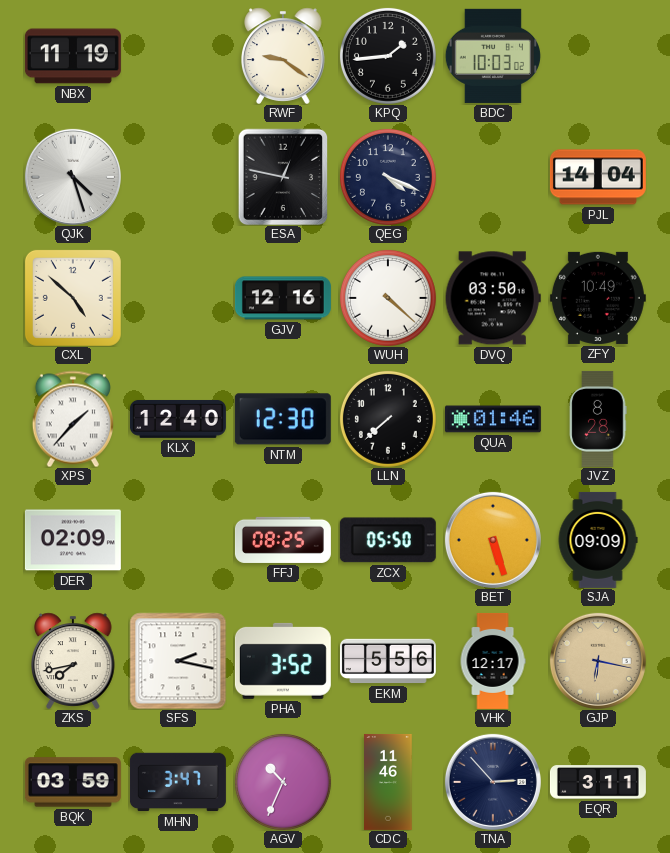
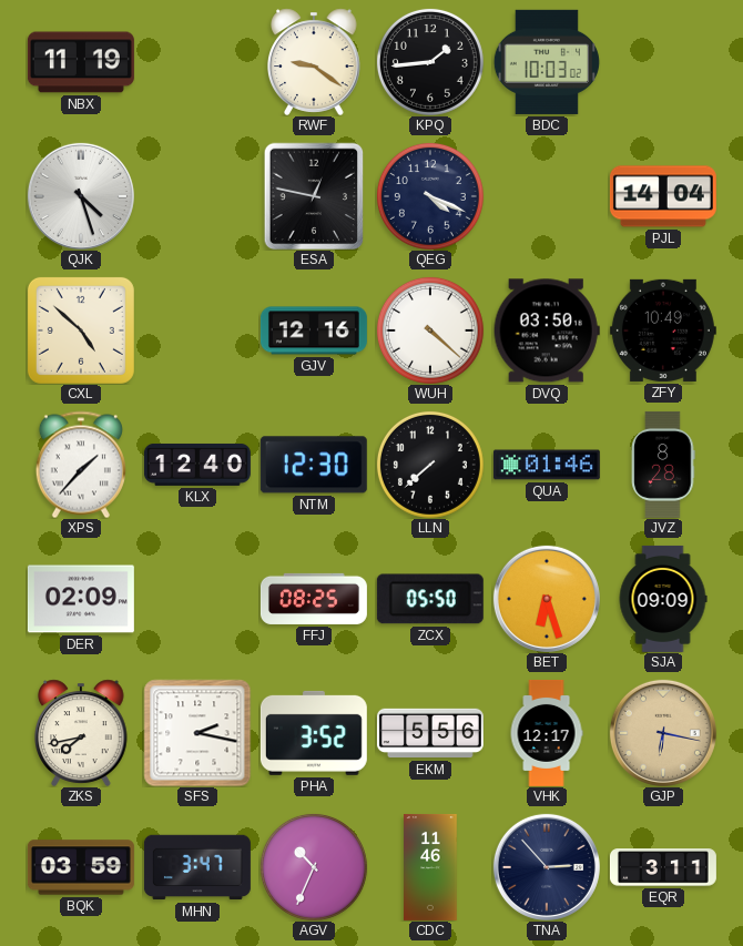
BET: 5:27 -> 6:27
